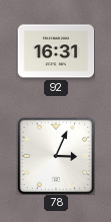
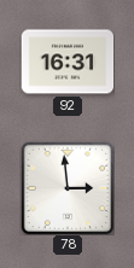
78: 3:04 -> 2:59
